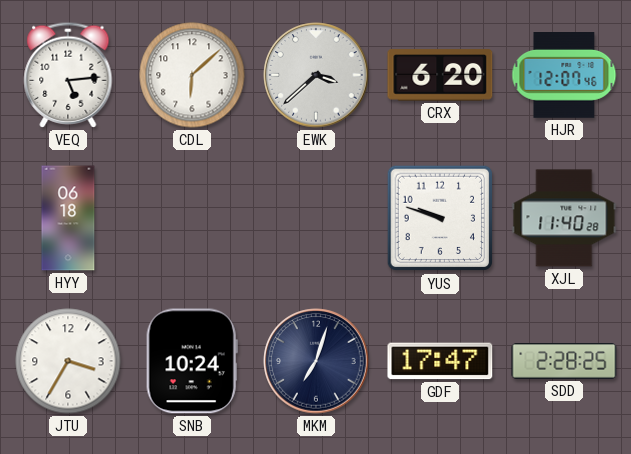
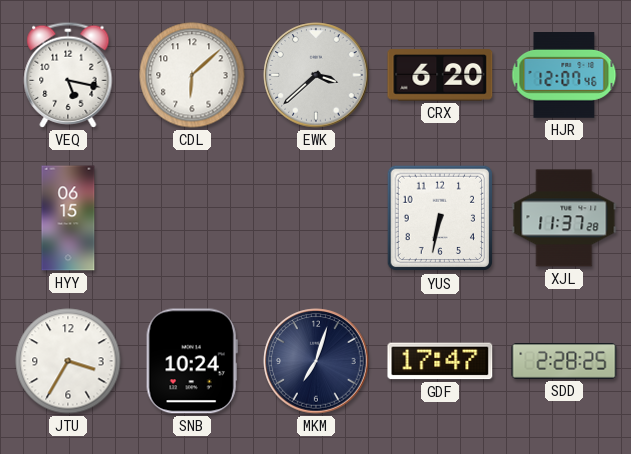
VEQ: 5:14 -> 5:17
HYY: 06:18 -> 06:15
YUS: 9:48 -> 6:32
XJL: 11:40 -> 11:37
